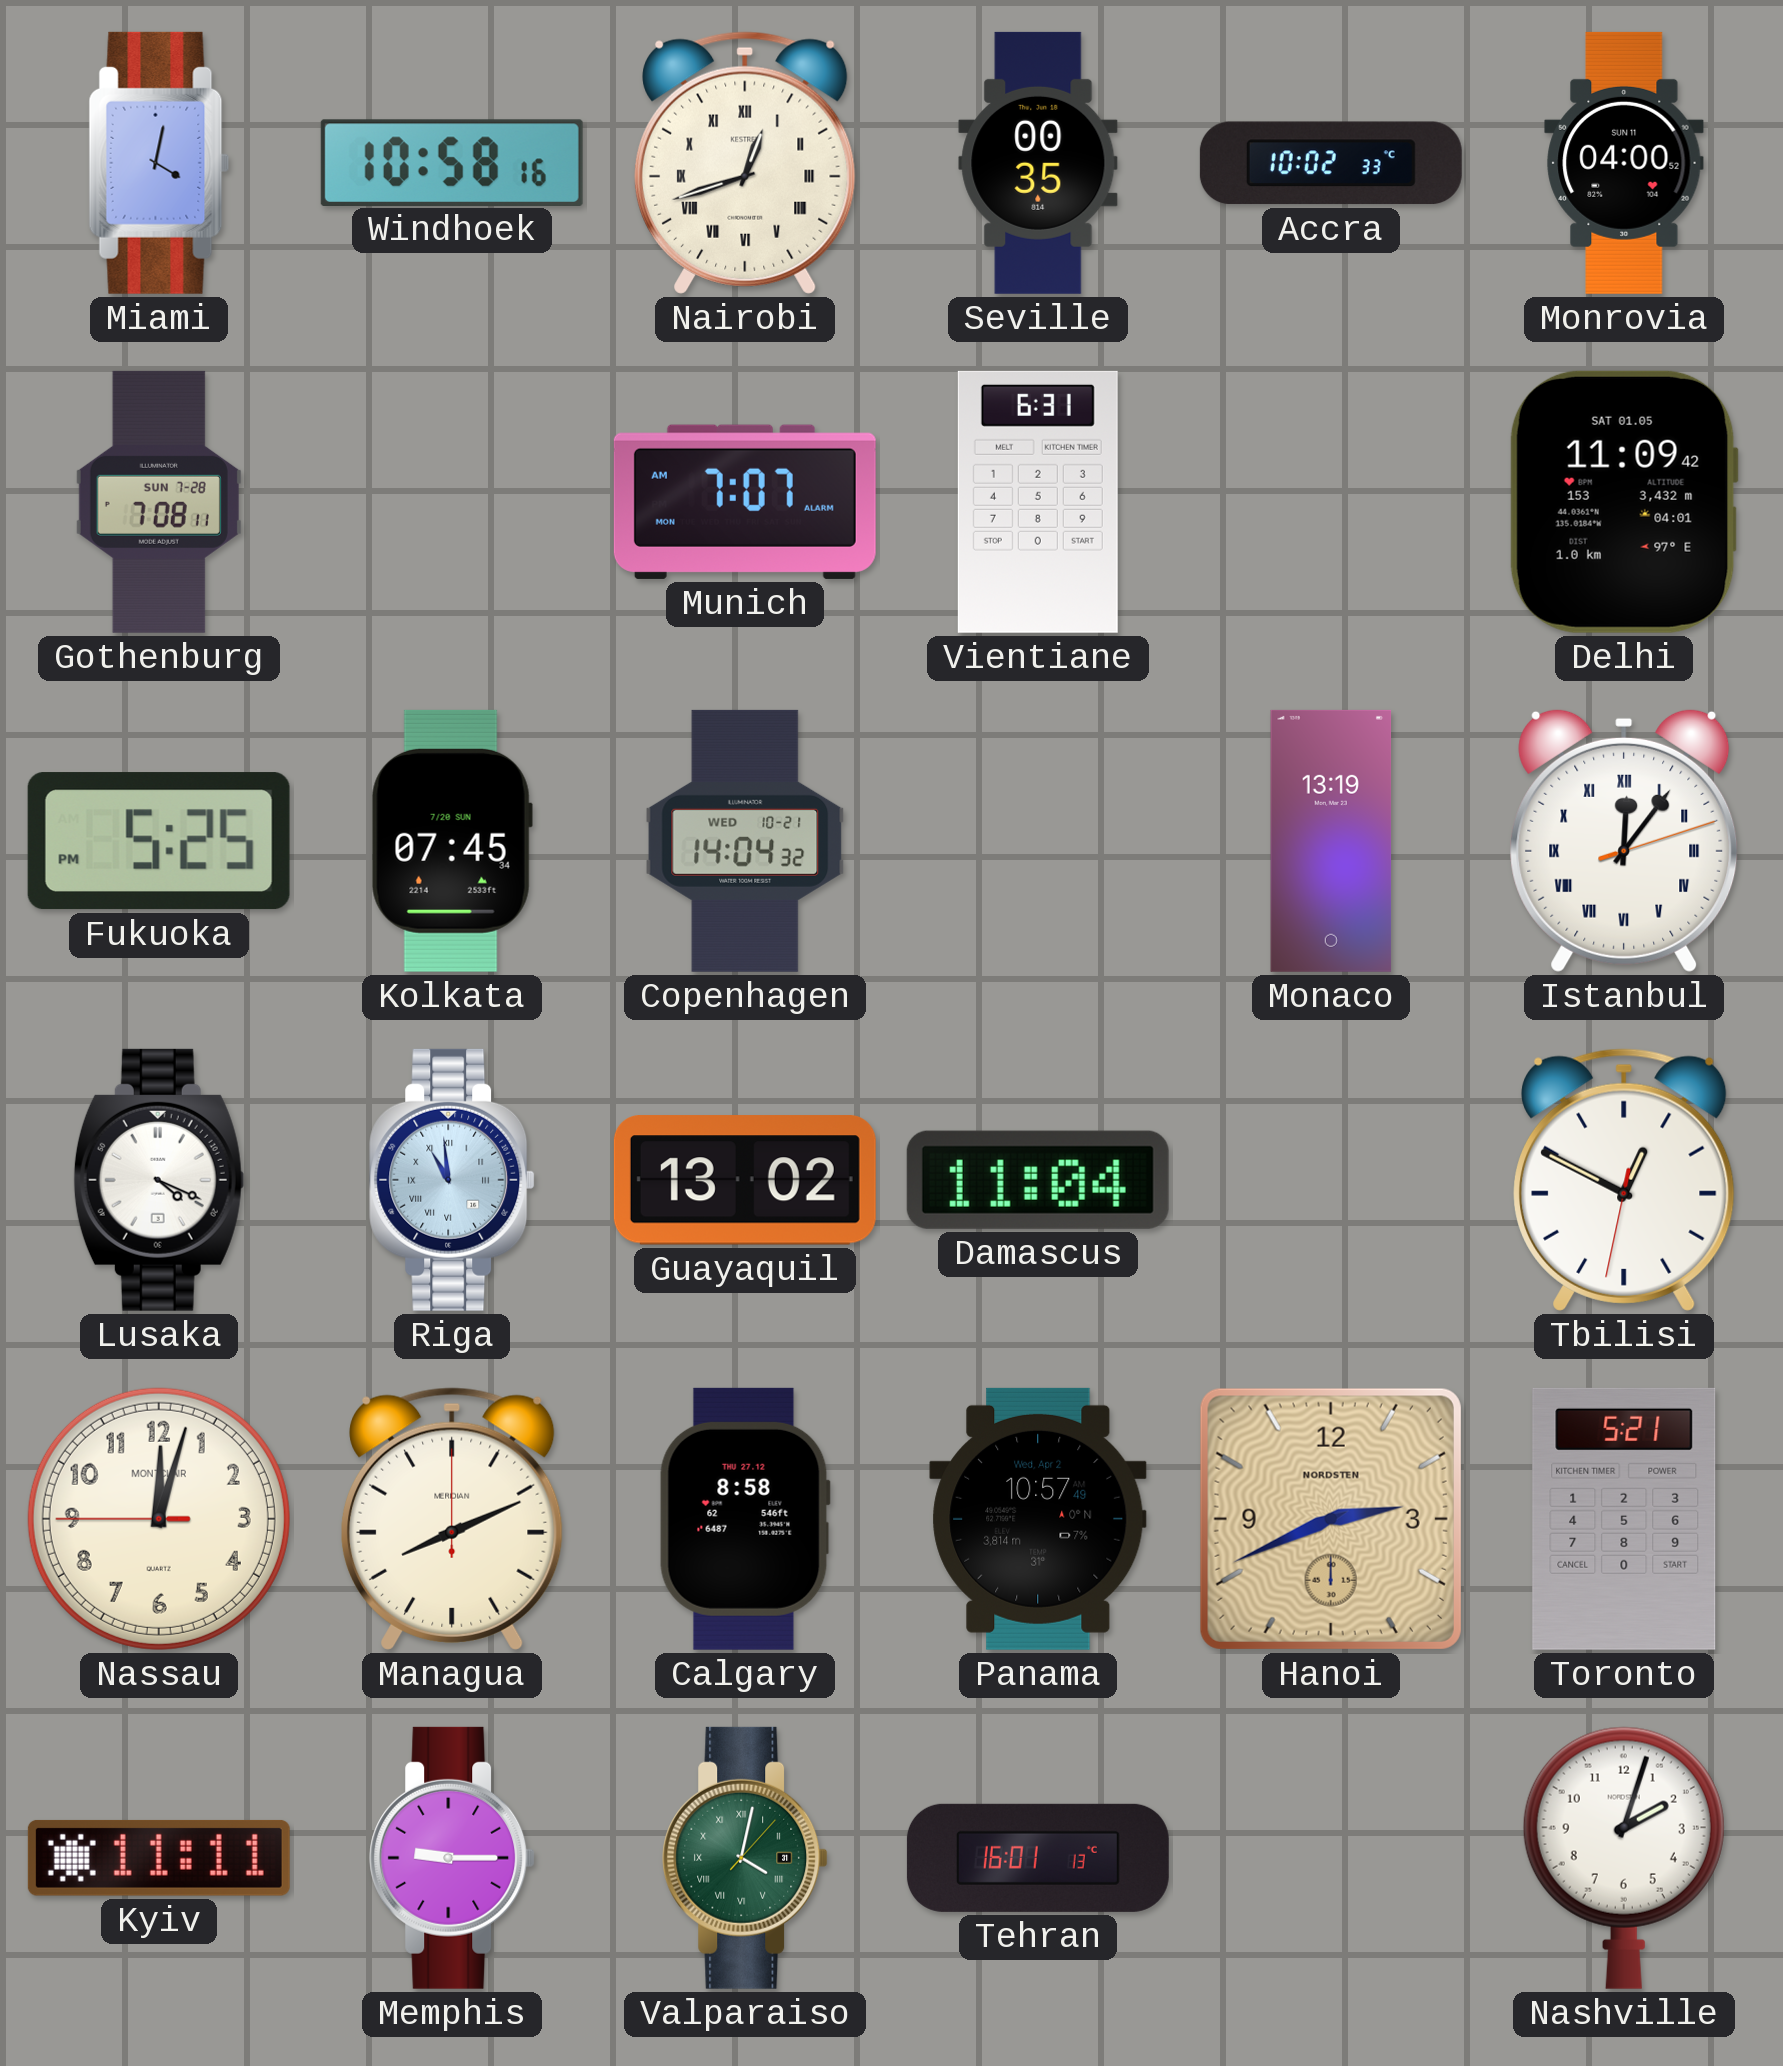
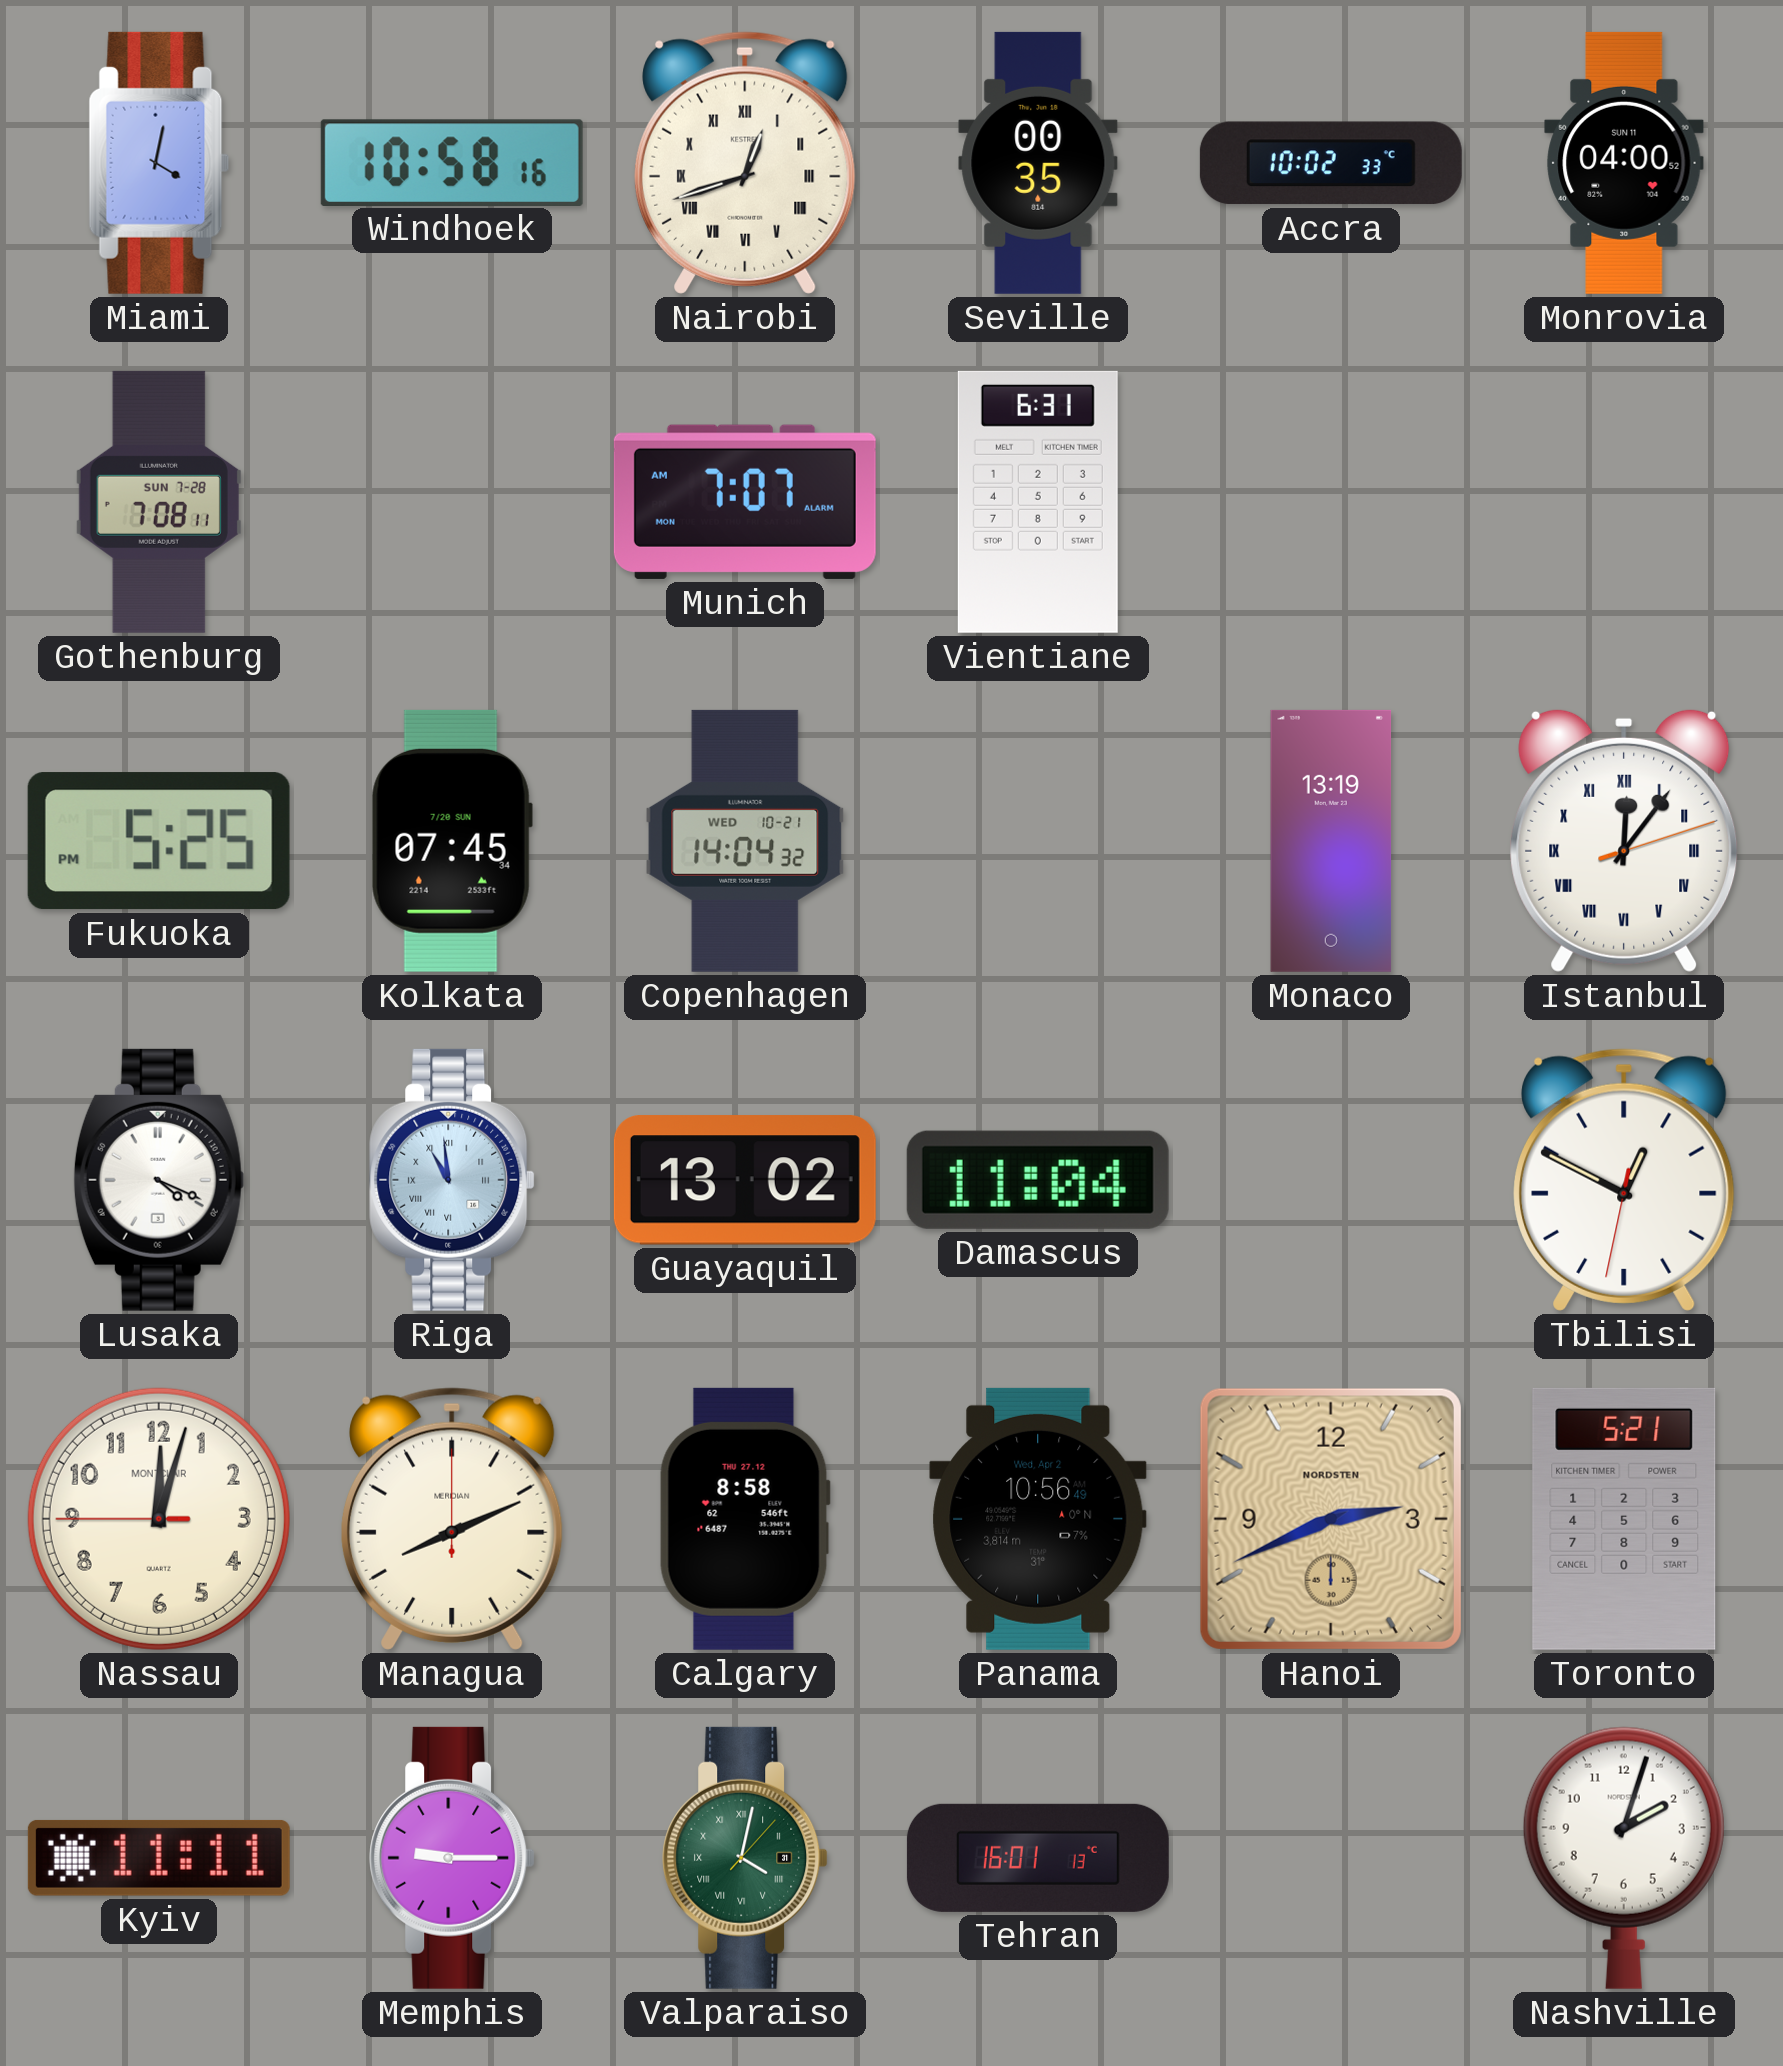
Delhi: 11:09 -> none
Panama: 10:57 -> 10:56
